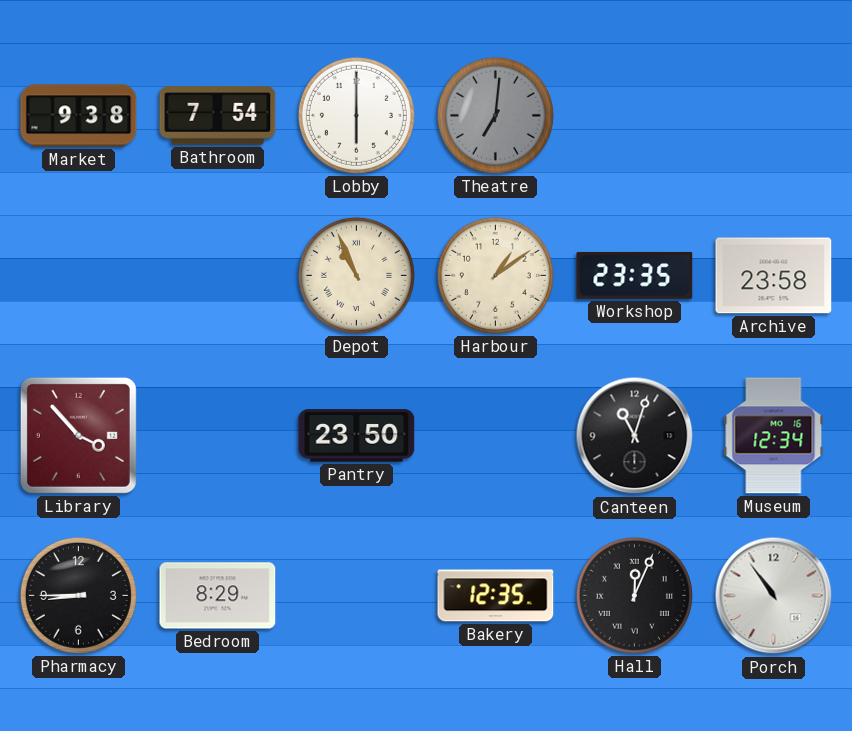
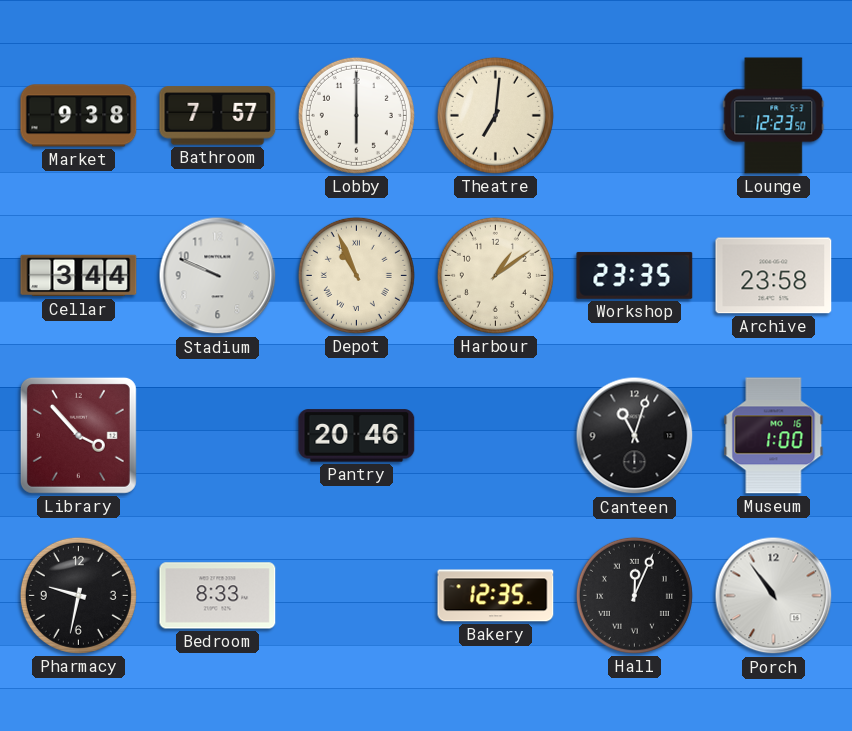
Bathroom: 7:54 -> 7:57
Theatre dial: grey -> cream
Lounge: none -> 12:23
Cellar: none -> 3:44
Stadium: none -> 9:49
Pantry: 23:50 -> 20:46
Museum: 12:34 -> 1:00
Pharmacy: 8:45 -> 9:32
Bedroom: 8:29 -> 8:33
